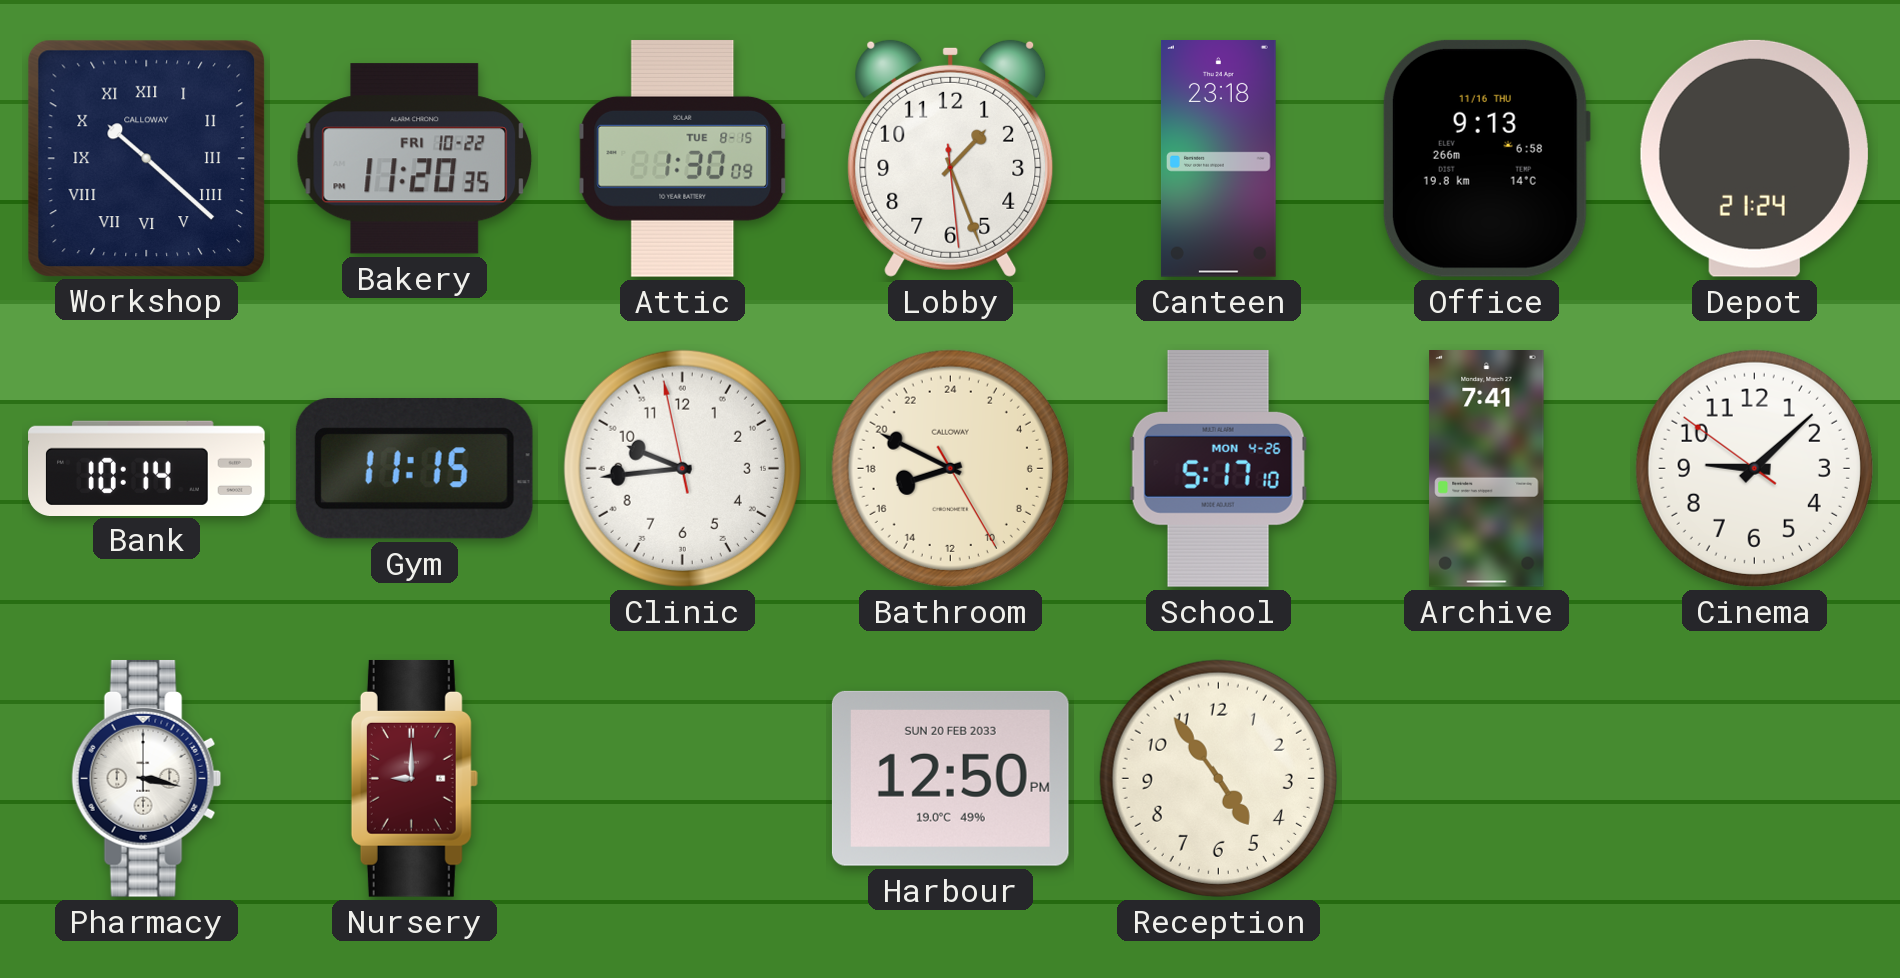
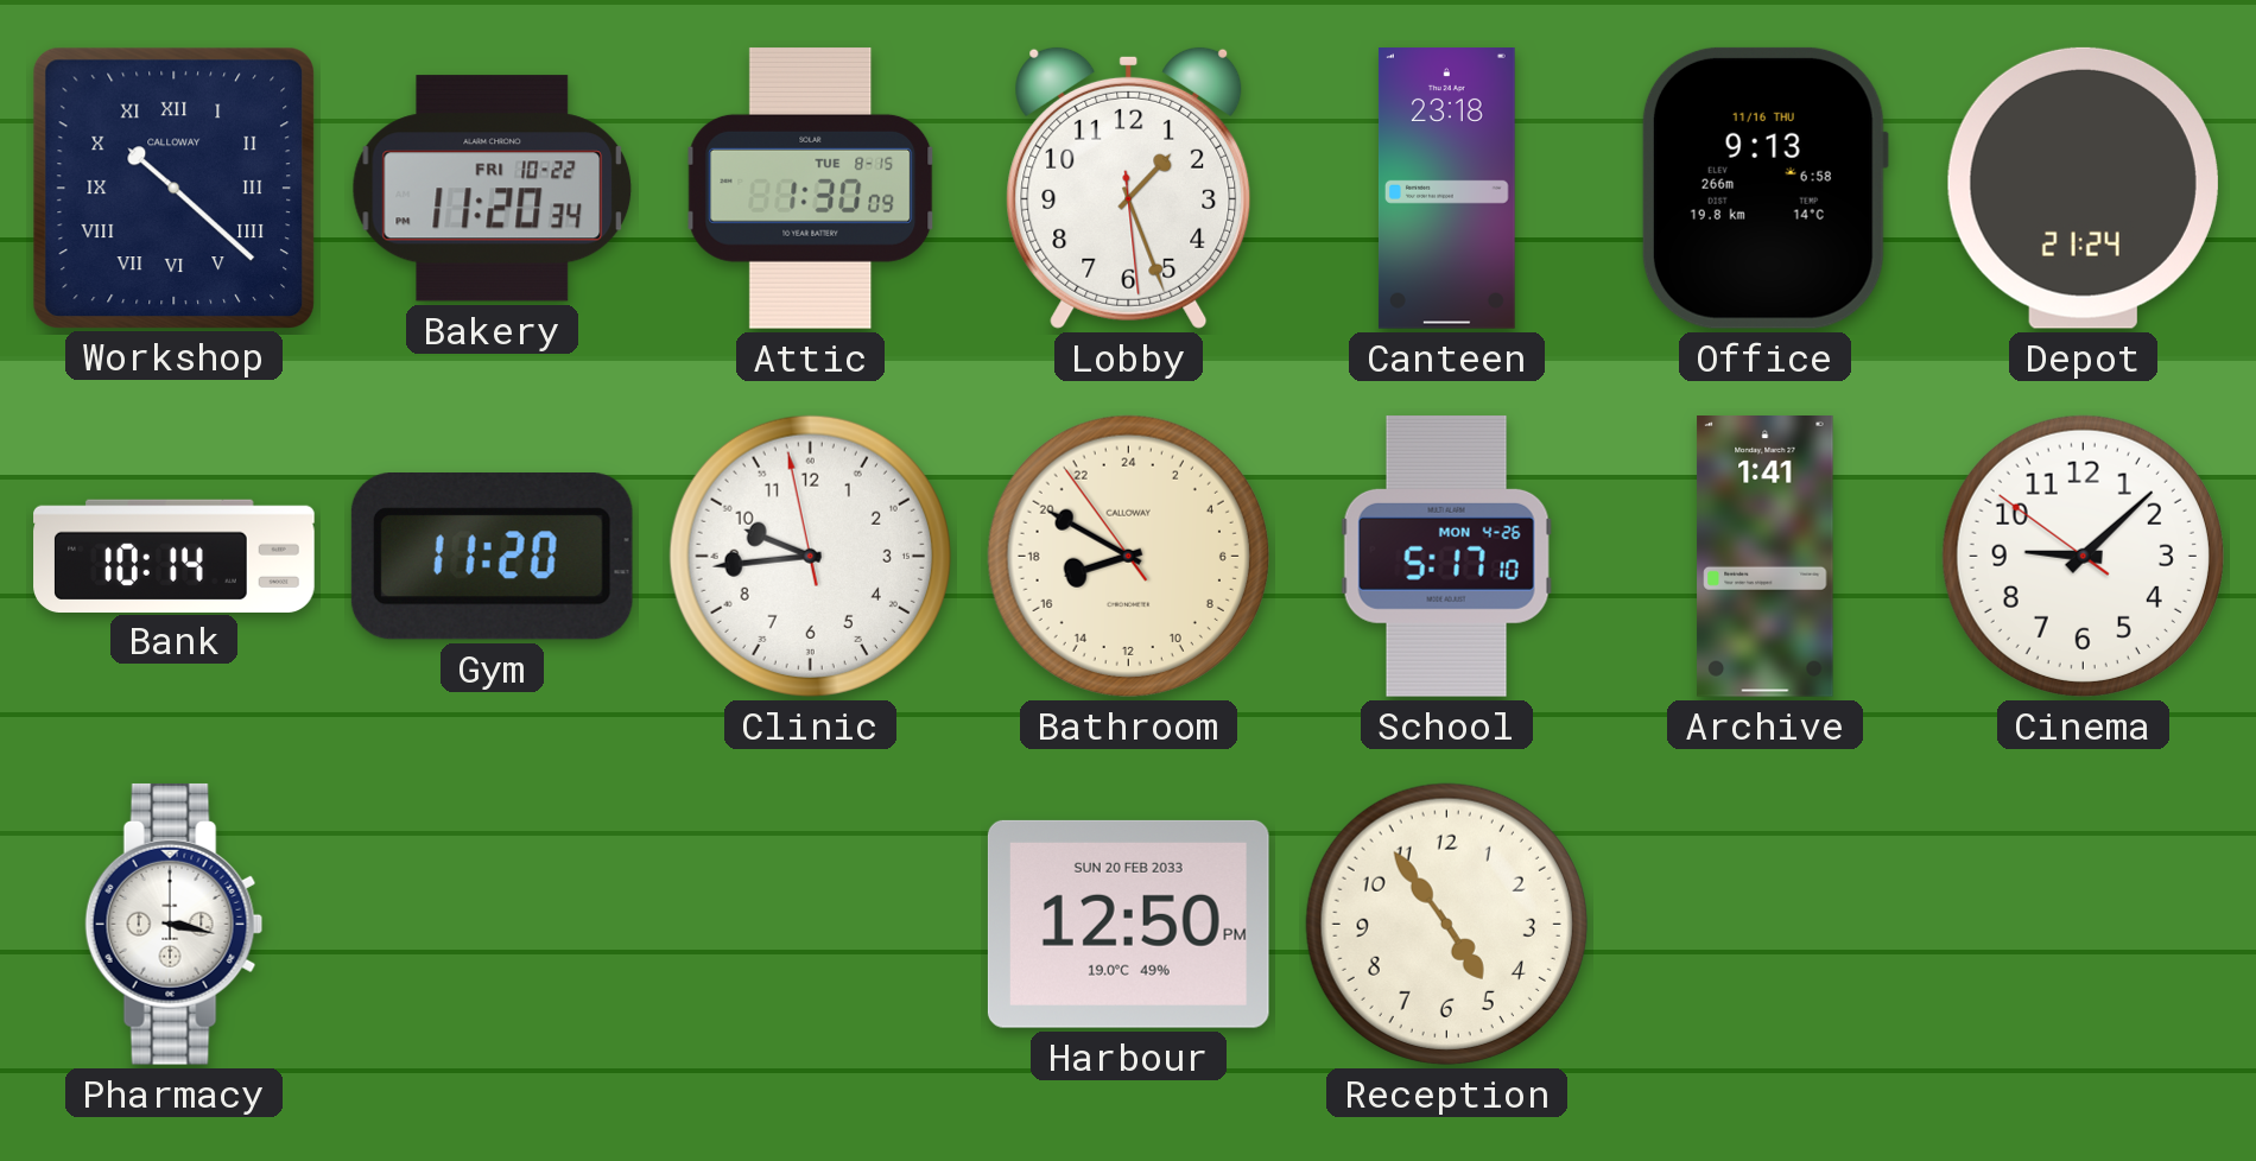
Bakery: 11:20:35 -> 11:20:34
Gym: 11:15 -> 11:20
Bathroom: 16:49:25 -> 16:49:54
Archive: 7:41 -> 1:41
Nursery: 9:00 -> none
